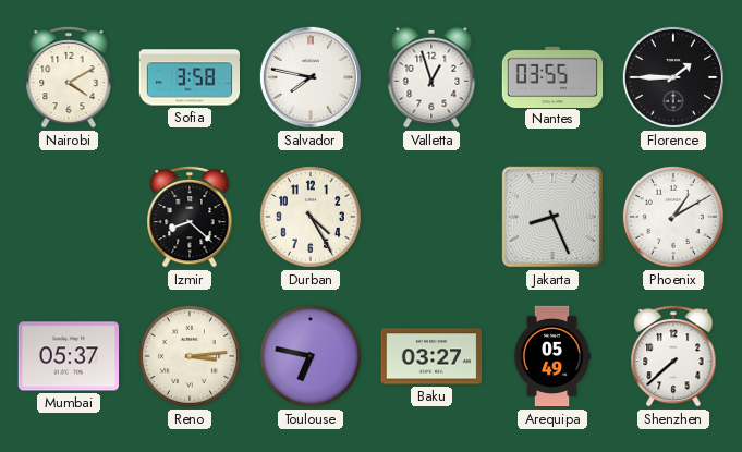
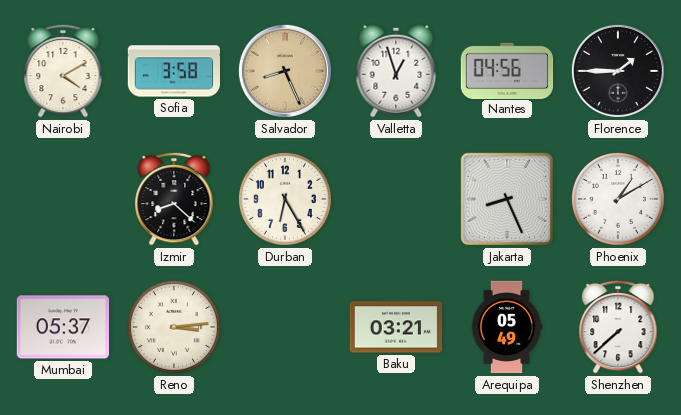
Salvador: 7:47 -> 8:26
Salvador dial: white -> champagne
Nantes: 03:55 -> 04:56
Durban: 4:25 -> 6:25
Toulouse: 6:47 -> none
Baku: 03:27 -> 03:21
